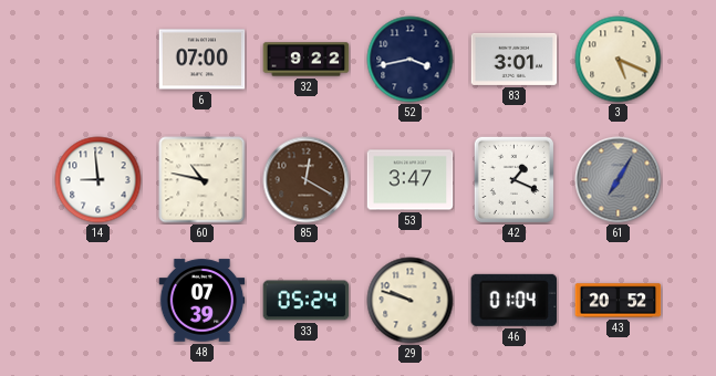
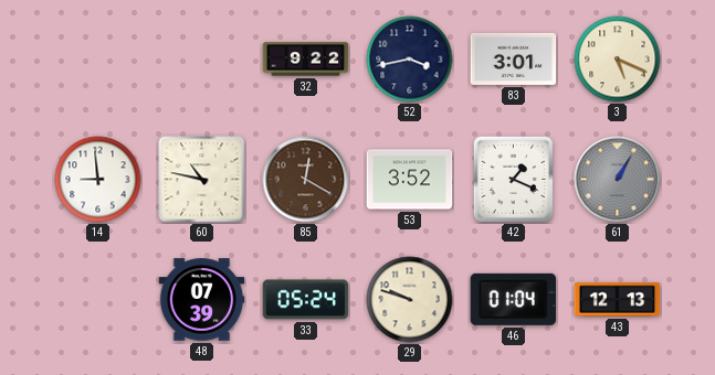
6: 07:00 -> none
53: 3:47 -> 3:52
61: 7:05 -> 1:05
43: 20:52 -> 12:13
